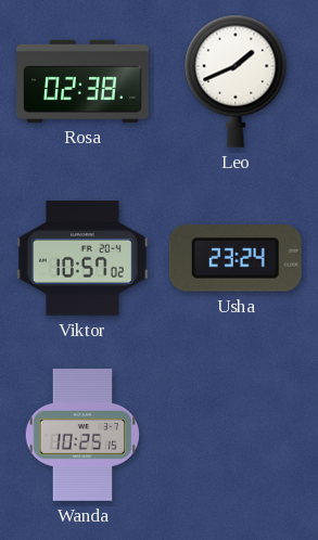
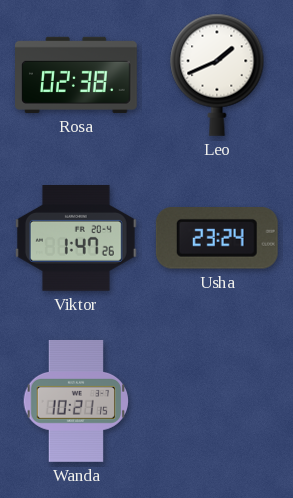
Viktor: 10:57 -> 1:47
Wanda: 10:25 -> 10:21
